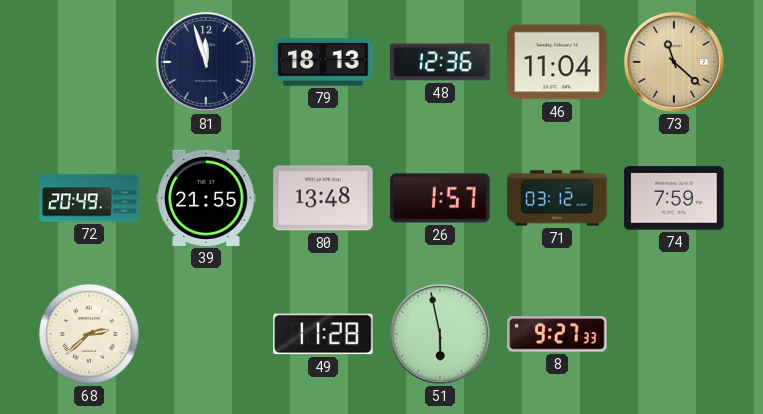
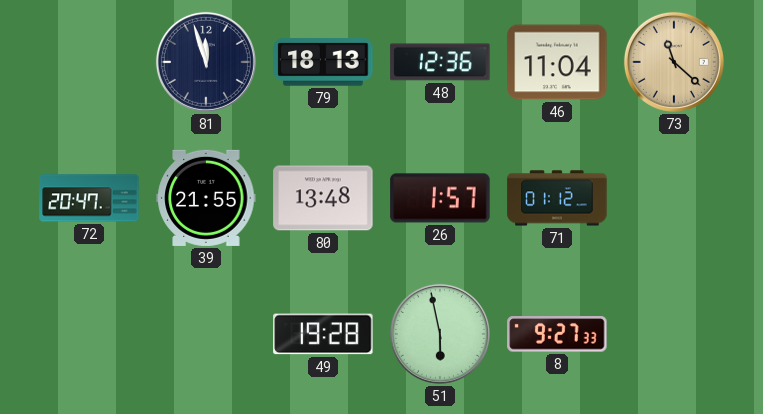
72: 20:49 -> 20:47
71: 03:12 -> 01:12
74: 7:59 -> none
68: 2:38 -> none
49: 11:28 -> 19:28
